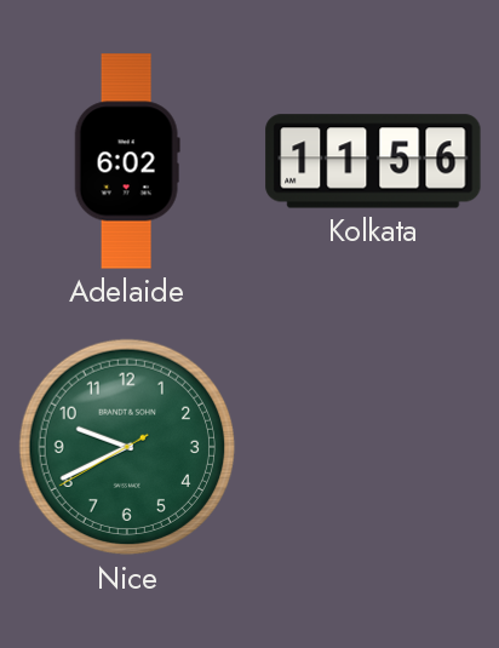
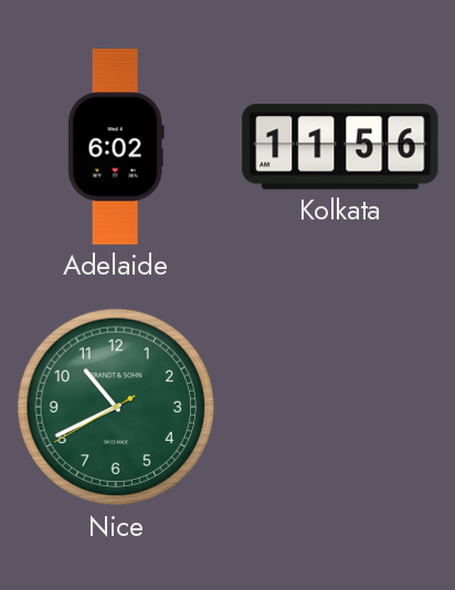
Nice: 9:40 -> 10:40
